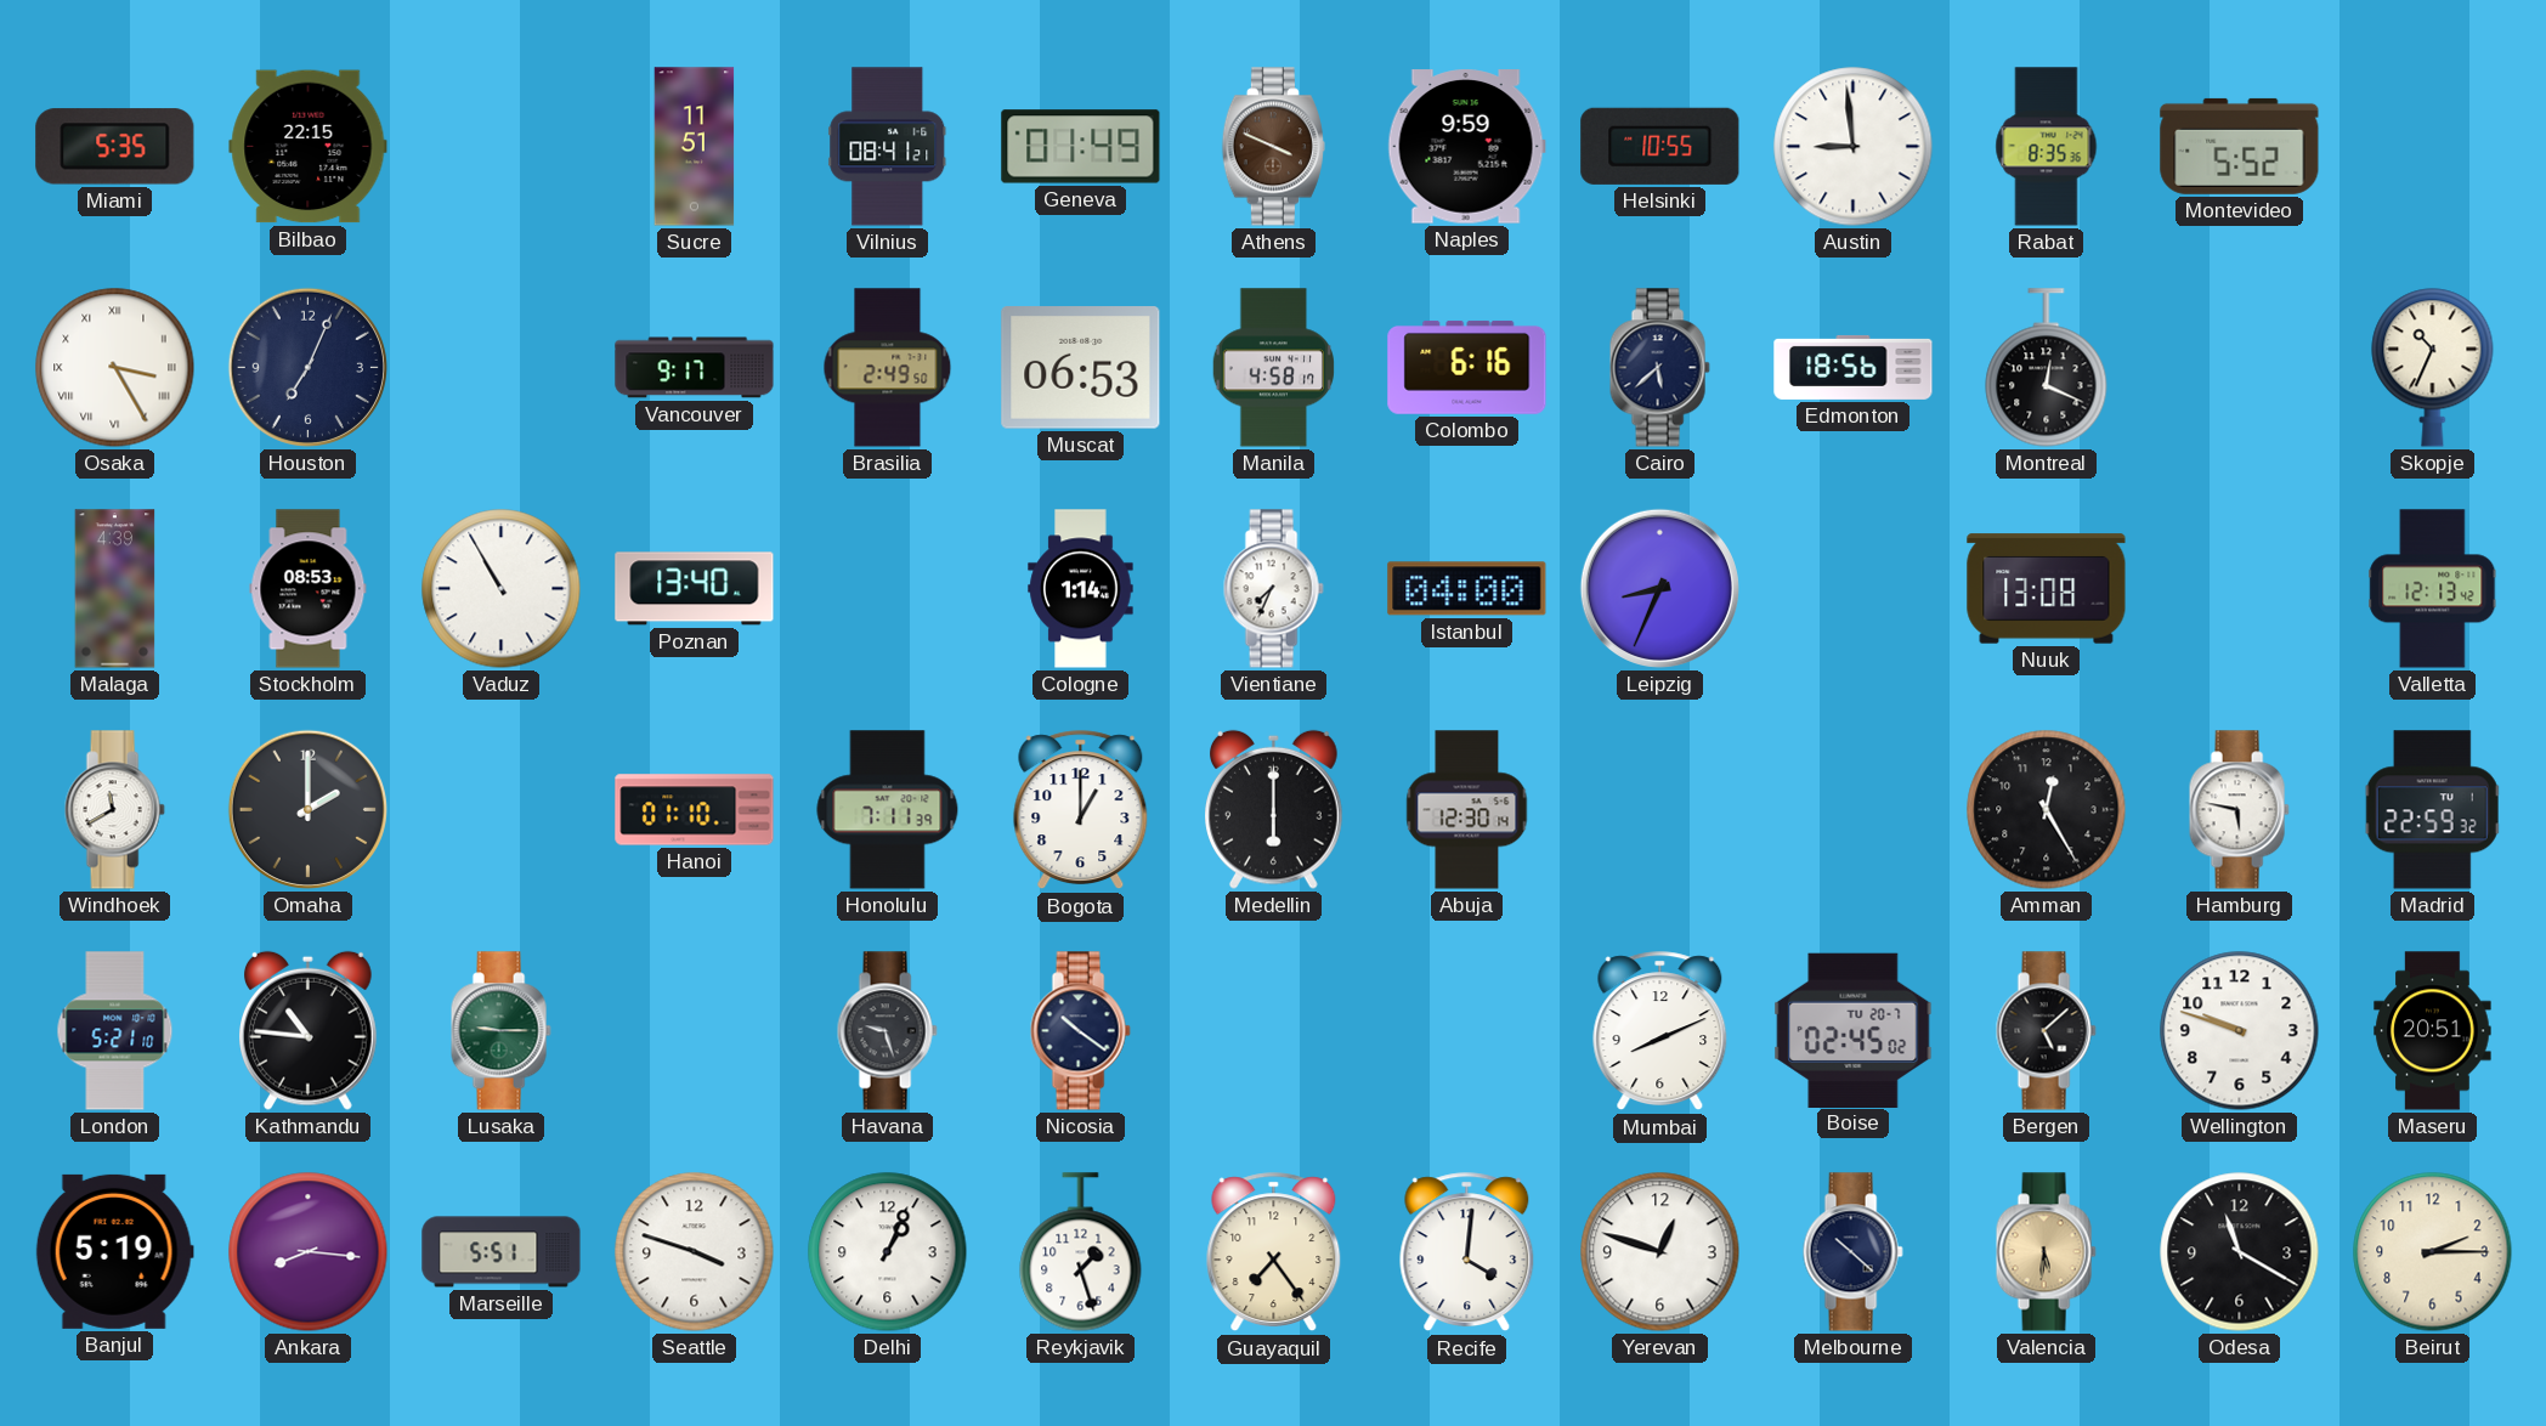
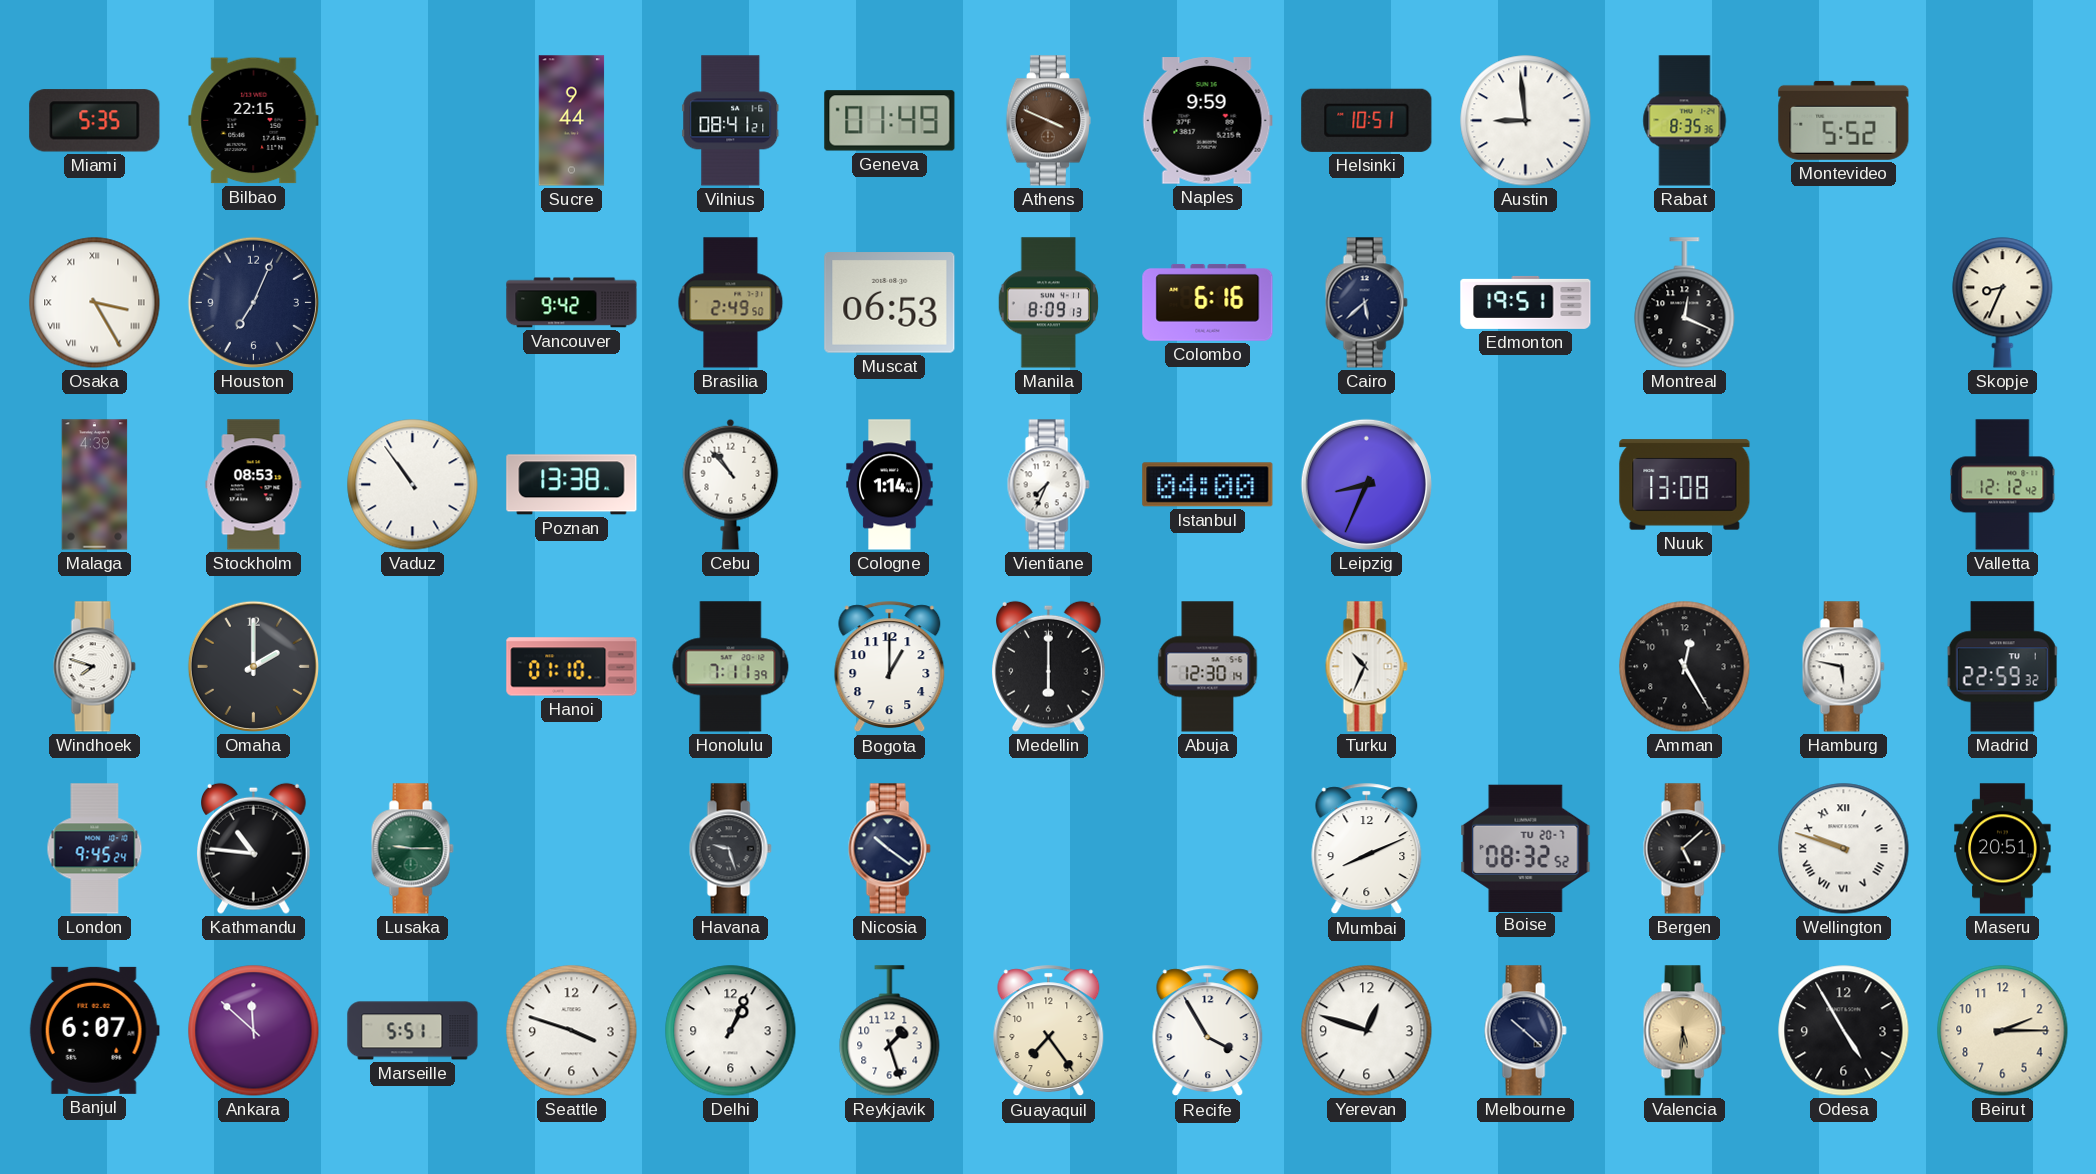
Sucre: 11:51 -> 9:44
Helsinki: 10:55 -> 10:51
Vancouver: 9:17 -> 9:42
Manila: 4:58 -> 8:09
Edmonton: 18:56 -> 19:51
Skopje: 10:34 -> 8:34
Vaduz: 10:55 -> 10:54
Poznan: 13:40 -> 13:38
Cebu: none -> 10:53
Valletta: 12:13 -> 12:12
Windhoek: 11:40 -> 7:48
Turku: none -> 10:34
London: 5:21 -> 9:45
Boise: 02:45 -> 08:32
Wellington numerals: Arabic -> Roman
Banjul: 5:19 -> 6:07
Ankara: 8:16 -> 11:52
Recife: 4:01 -> 3:55
Odesa: 11:20 -> 4:55
